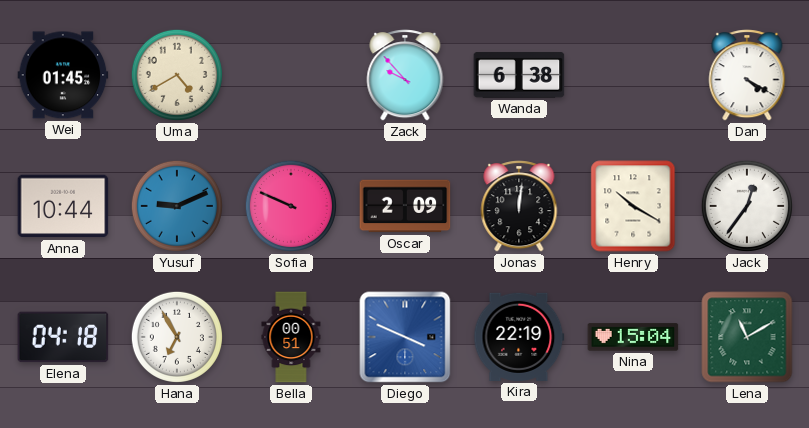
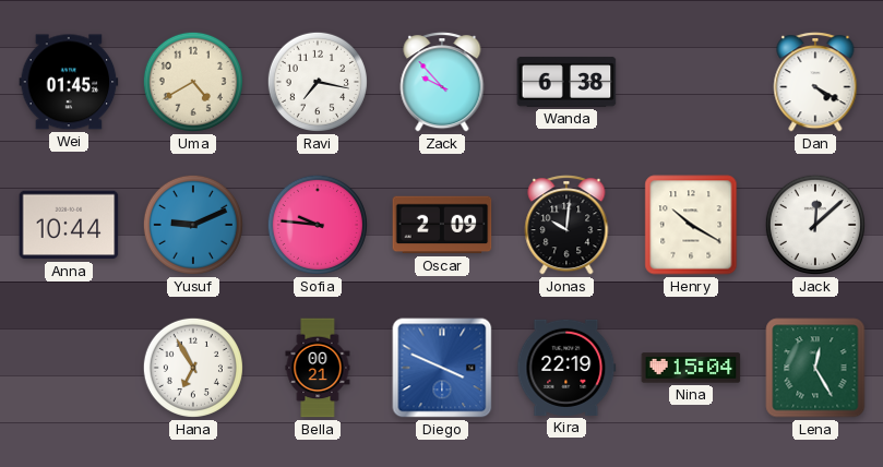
Ravi: none -> 7:17
Sofia: 9:49 -> 9:46
Jonas: 12:01 -> 10:01
Jack: 12:36 -> 12:08
Elena: 04:18 -> none
Bella: 00:51 -> 00:21
Lena: 11:10 -> 12:25
